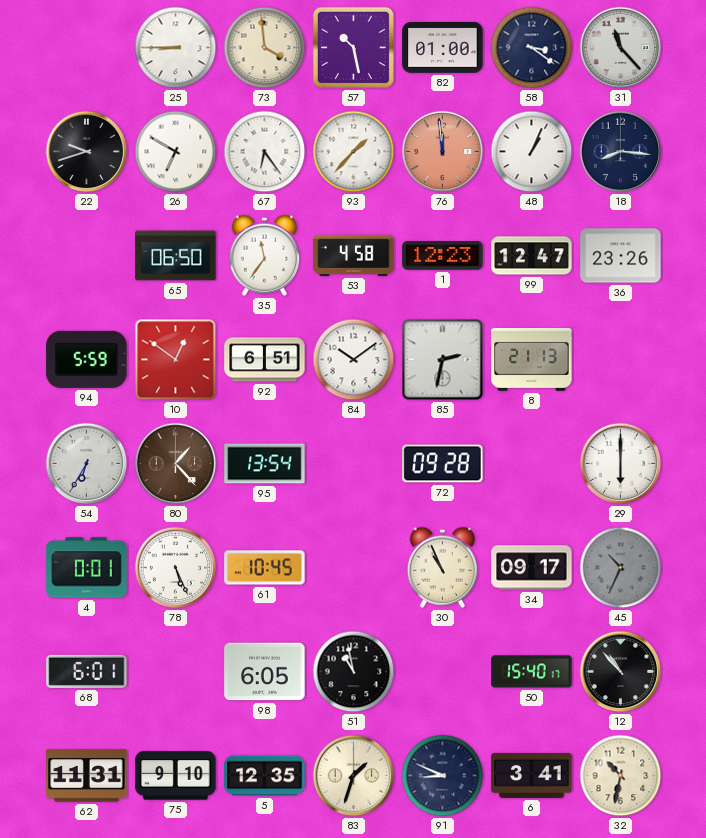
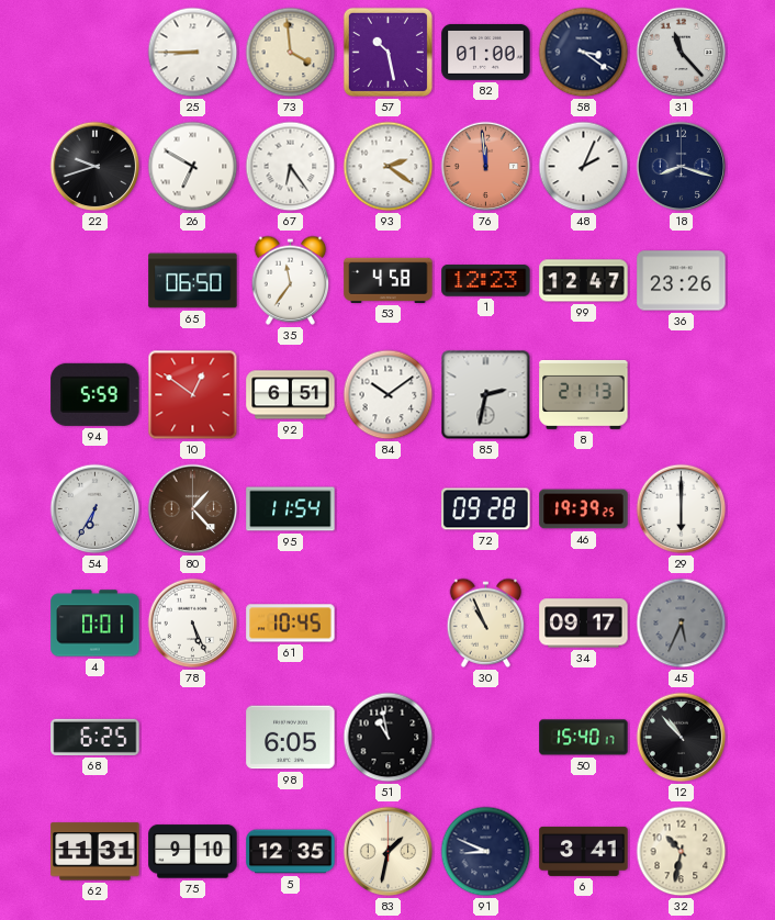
93: 1:37 -> 2:21
48: 1:04 -> 2:04
18: 8:16 -> 8:18
95: 13:54 -> 11:54
46: none -> 19:39
45: 10:34 -> 5:34
68: 6:01 -> 6:25
83: 1:33 -> 1:32
